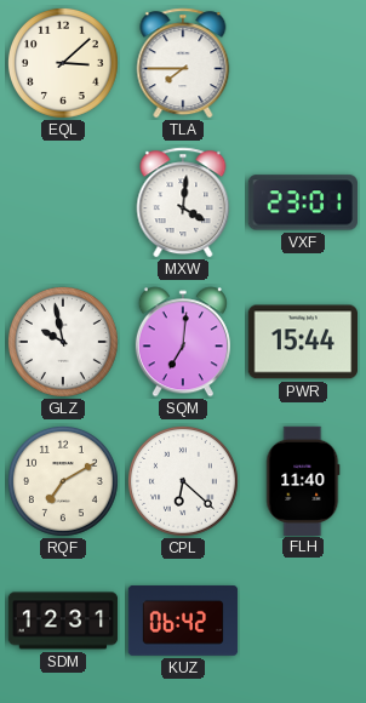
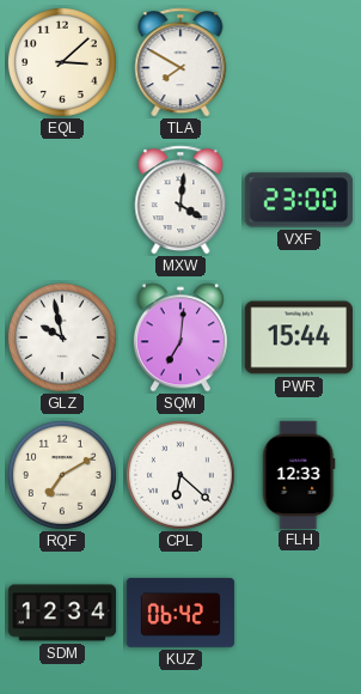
TLA: 7:45 -> 7:50
VXF: 23:01 -> 23:00
FLH: 11:40 -> 12:33
SDM: 12:31 -> 12:34
